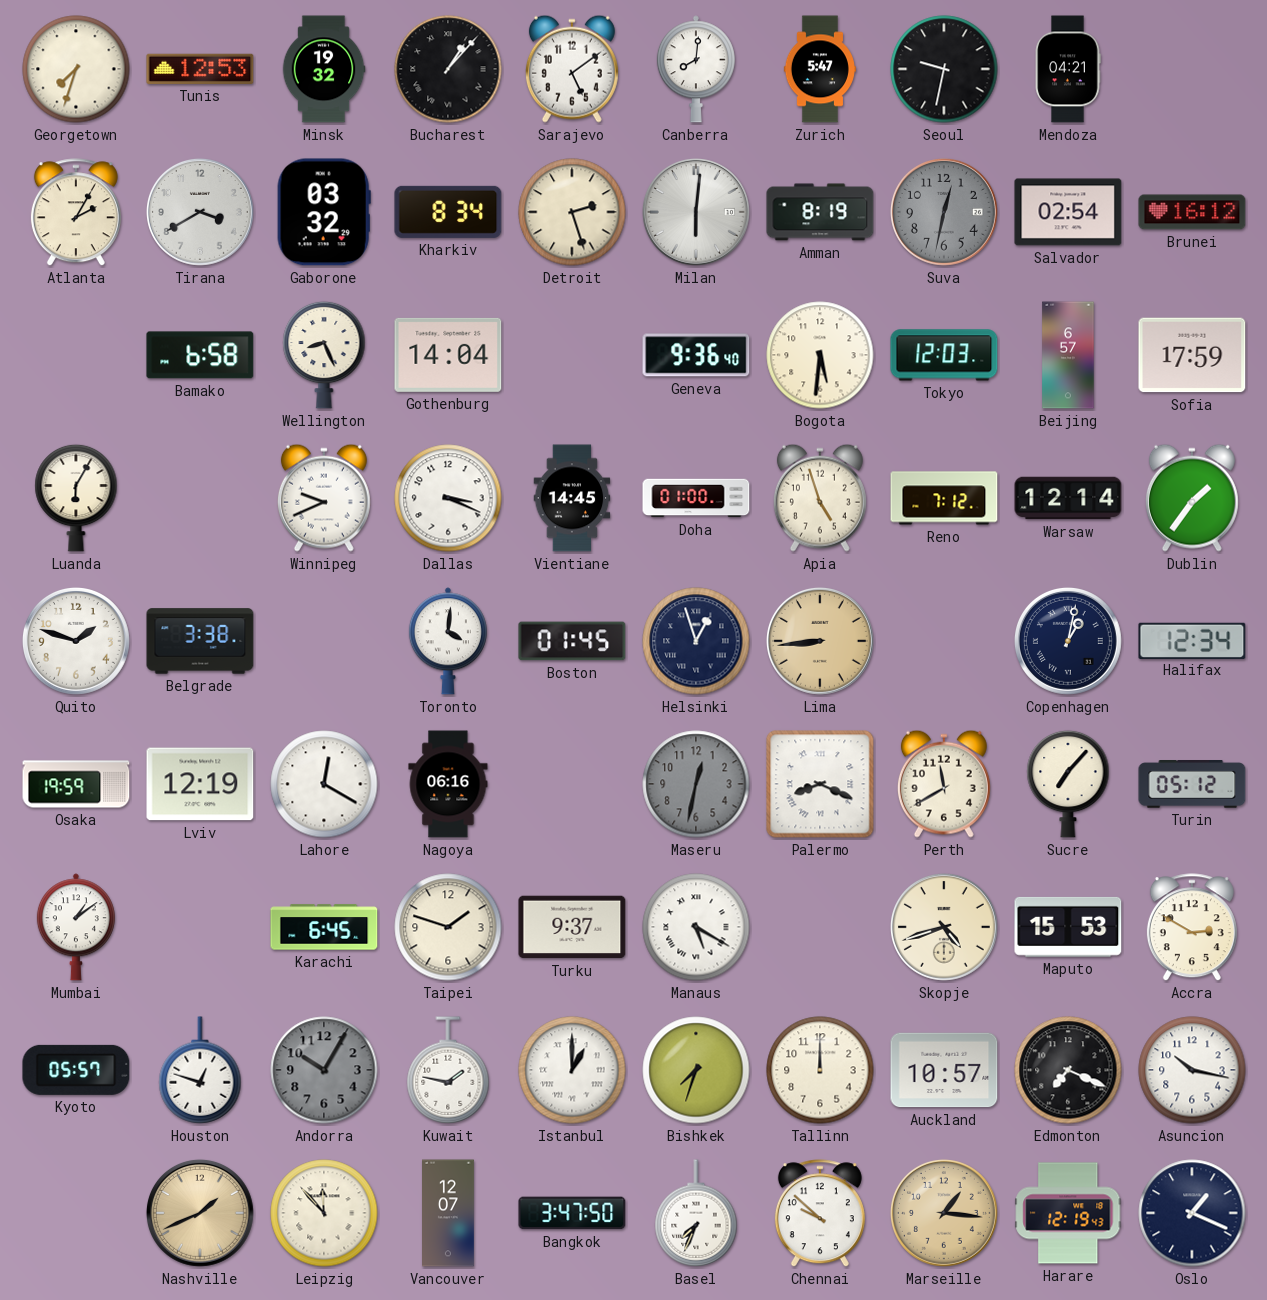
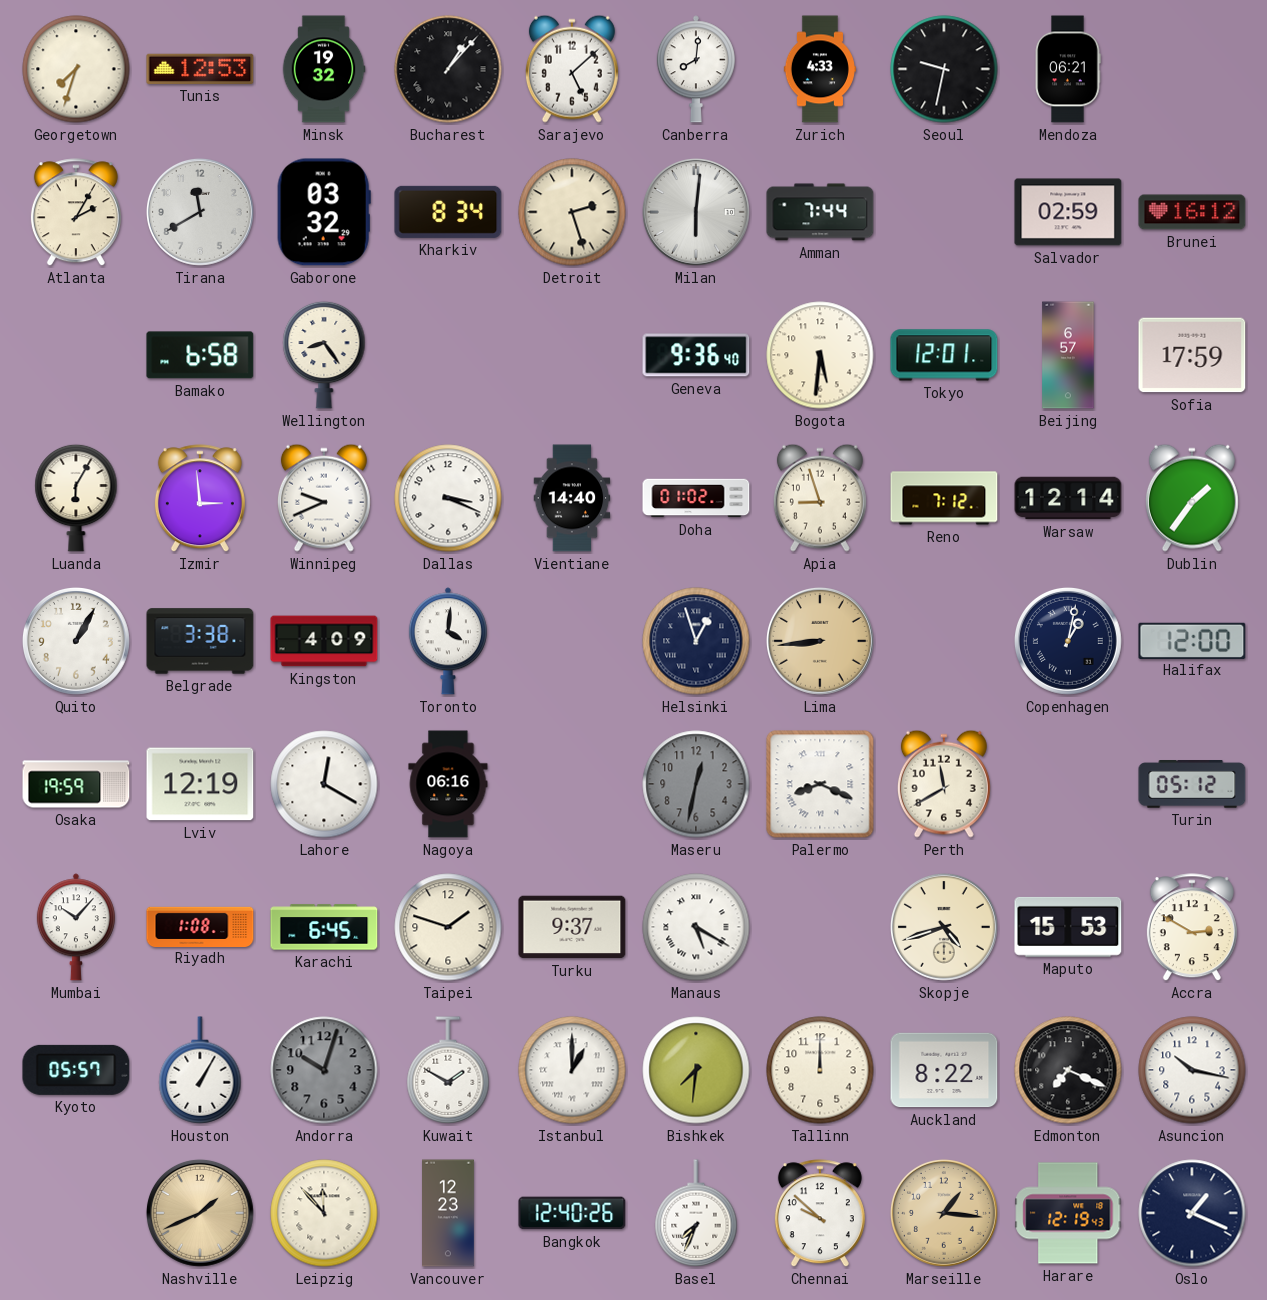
Sarajevo: 5:09 -> 5:08
Zurich: 5:47 -> 4:33
Mendoza: 04:21 -> 06:21
Tirana: 3:40 -> 11:40
Amman: 8:19 -> 7:44
Suva: 12:32 -> none
Salvador: 02:54 -> 02:59
Wellington: 8:26 -> 8:24
Gothenburg: 14:04 -> none
Tokyo: 12:03 -> 12:01
Izmir: none -> 2:59
Vientiane: 14:45 -> 14:40
Doha: 01:00 -> 01:02
Apia: 4:57 -> 8:57
Quito: 1:48 -> 1:05
Kingston: none -> 4:09
Boston: 01:45 -> none
Halifax: 12:34 -> 12:00
Sucre: 7:07 -> none
Mumbai: 1:09 -> 10:07
Riyadh: none -> 1:08
Houston: 12:48 -> 1:05
Andorra: 10:05 -> 10:03
Kuwait: 1:47 -> 1:50
Bishkek: 7:33 -> 7:31
Auckland: 10:57 -> 8:22
Vancouver: 12:07 -> 12:23
Bangkok: 3:47 -> 12:40
